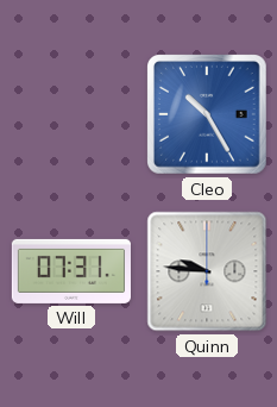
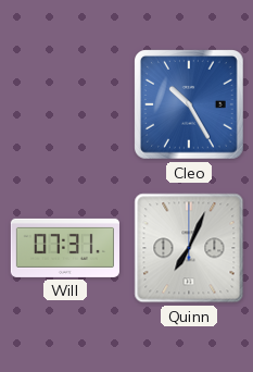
Quinn: 9:46 -> 7:04
